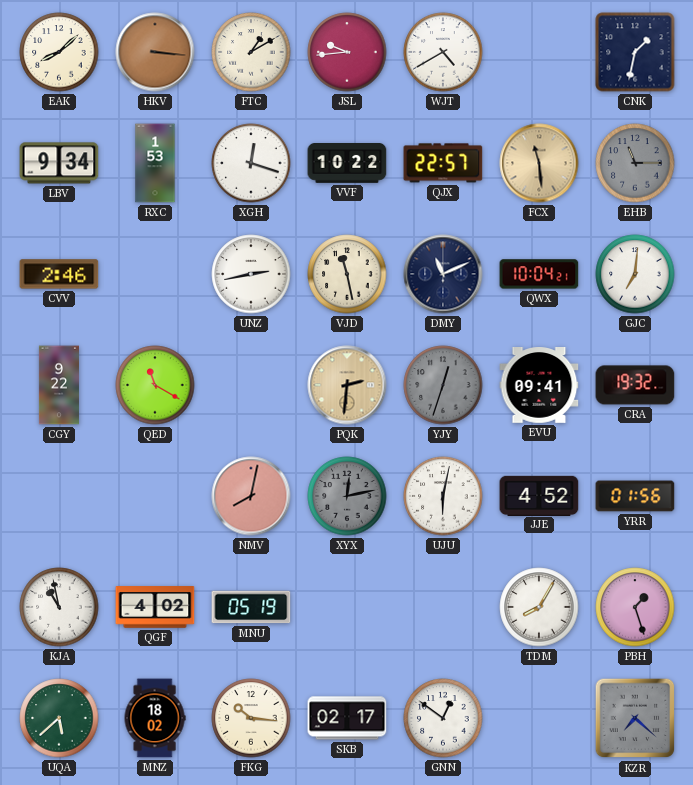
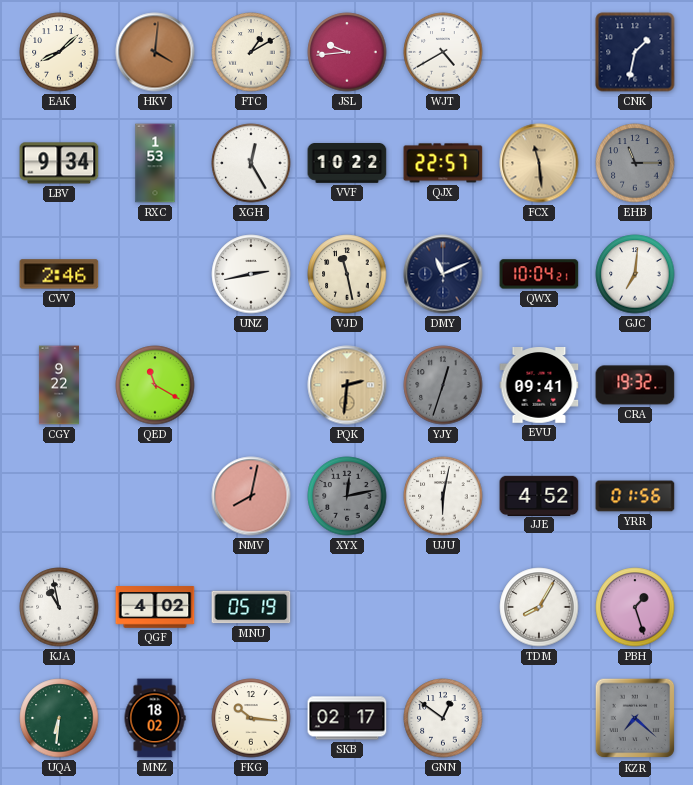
HKV: 3:16 -> 4:01
XGH: 12:18 -> 12:25
UQA: 5:38 -> 6:31
